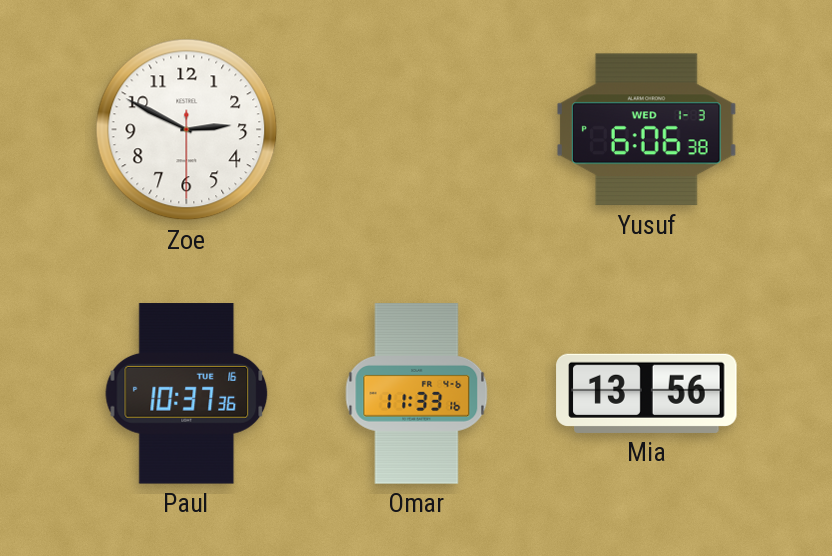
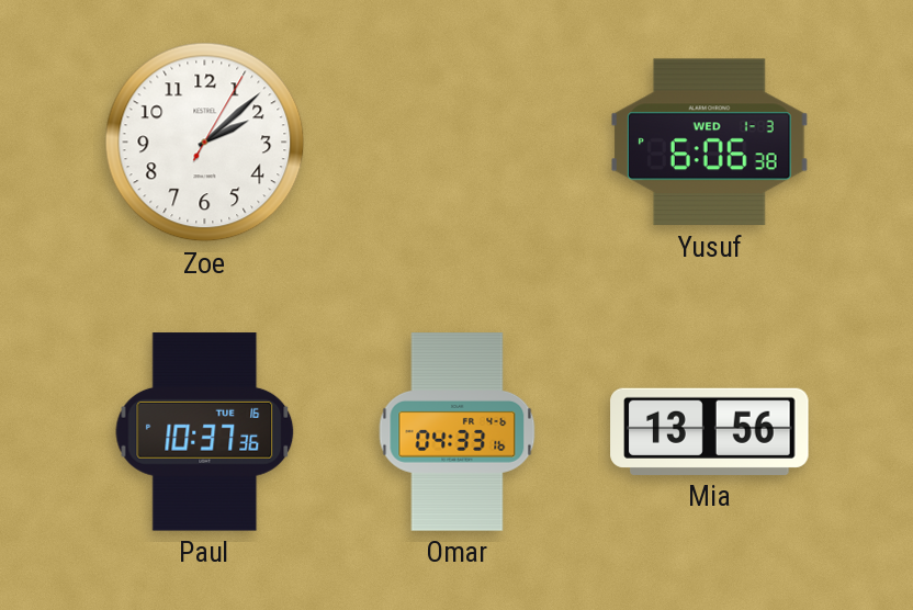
Zoe: 2:49 -> 2:08
Omar: 11:33 -> 04:33
